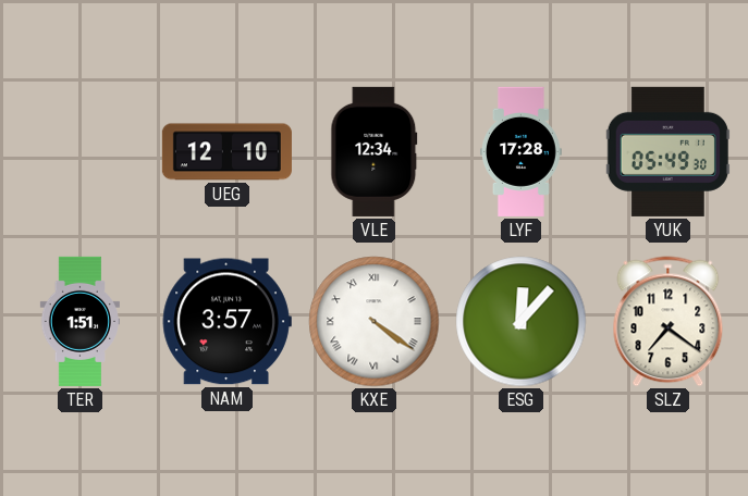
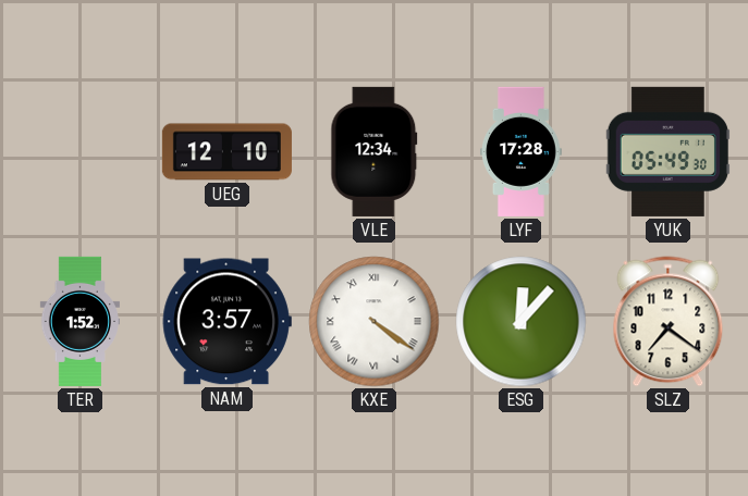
TER: 1:51 -> 1:52
